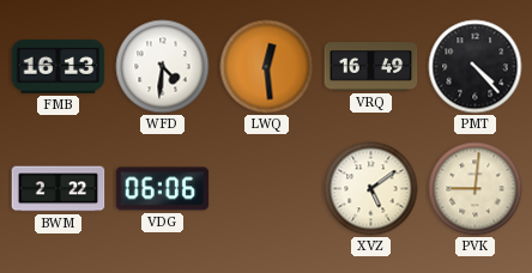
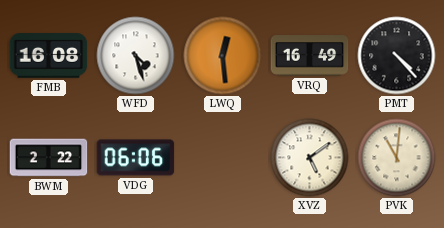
FMB: 16:13 -> 16:08
WFD: 4:31 -> 4:27
PVK: 9:01 -> 11:01
